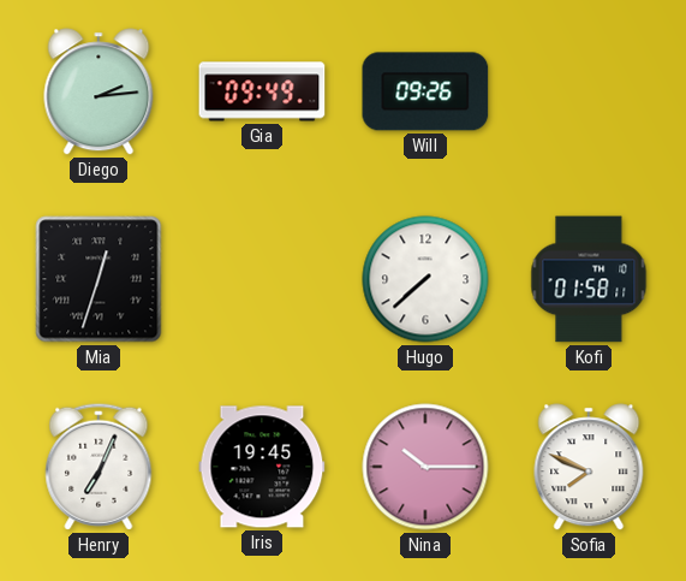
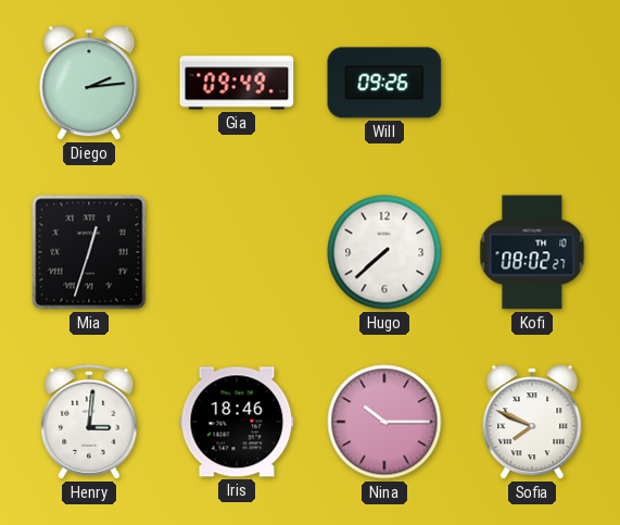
Kofi: 01:58 -> 08:02
Henry: 7:04 -> 3:01
Iris: 19:45 -> 18:46
